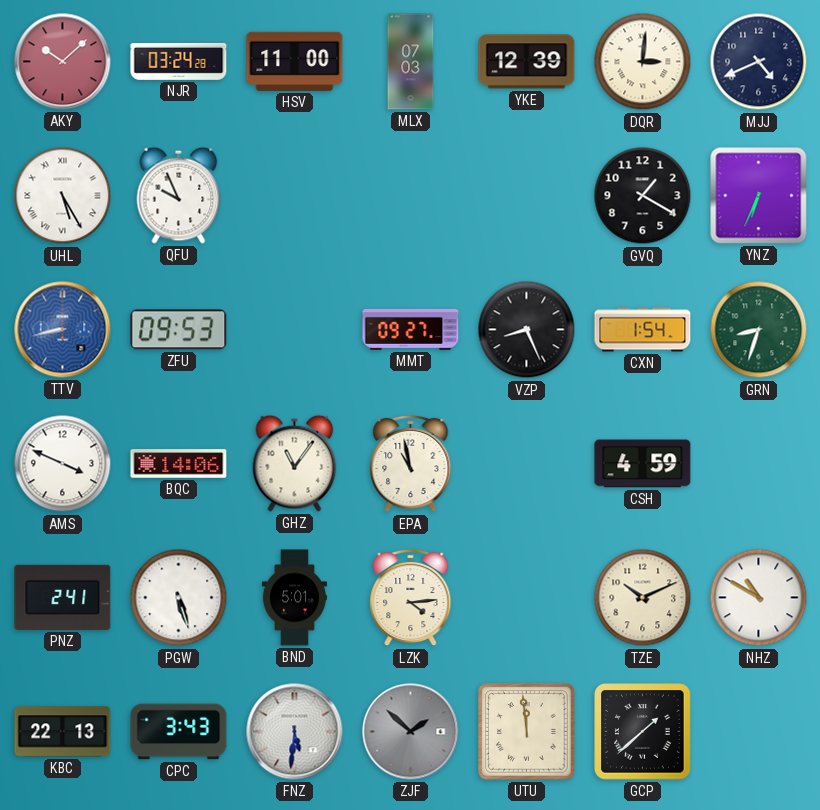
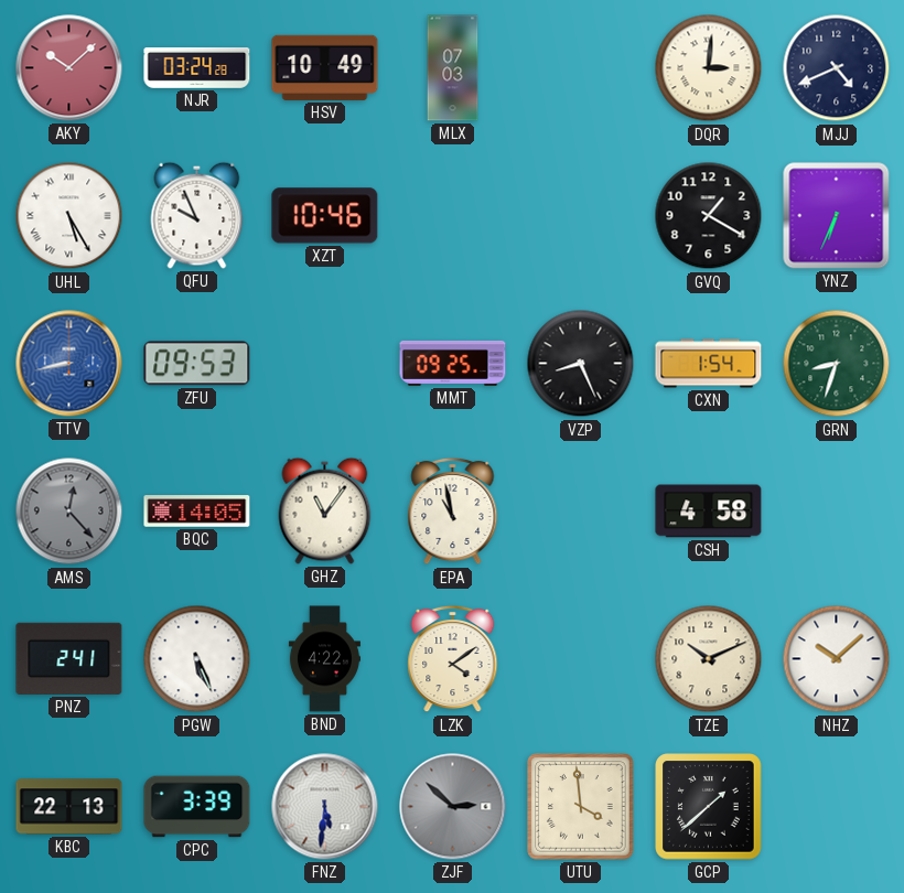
HSV: 11:00 -> 10:49
YKE: 12:39 -> none
XZT: none -> 10:46
MMT: 09:27 -> 09:25
AMS: 3:49 -> 12:23
AMS dial: white -> grey
BQC: 14:06 -> 14:05
CSH: 4:59 -> 4:58
PGW: 5:27 -> 5:26
BND: 5:01 -> 4:22
LZK: 4:14 -> 4:09
NHZ: 10:50 -> 10:08
CPC: 3:43 -> 3:39
ZJF: 1:52 -> 2:52
UTU: 11:59 -> 3:59
